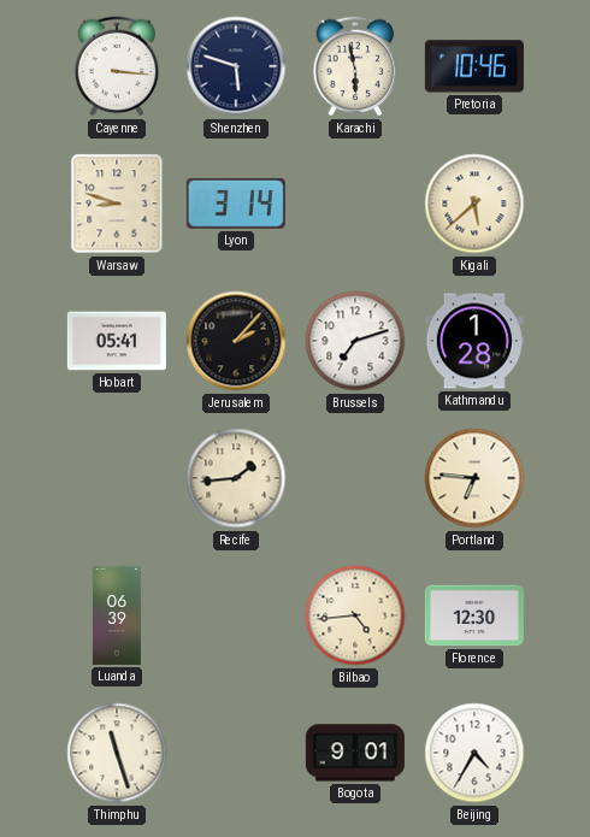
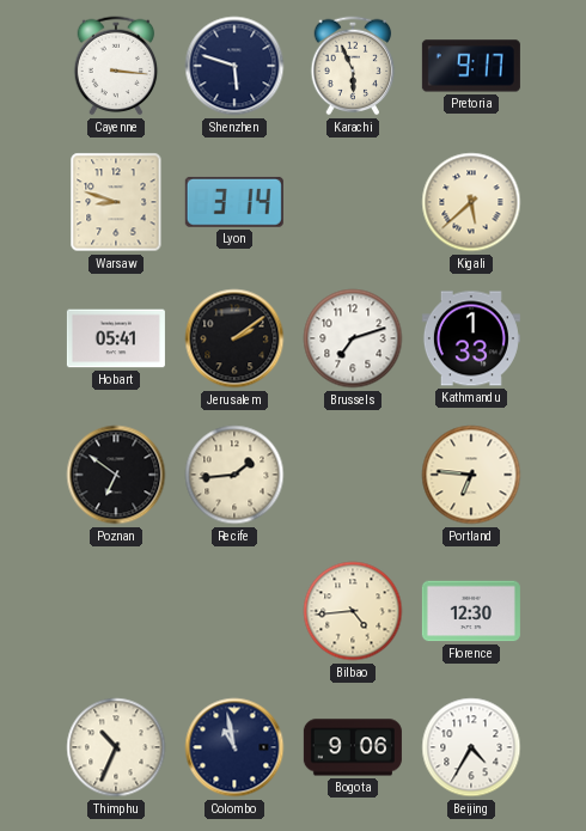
Karachi: 5:58 -> 5:56
Pretoria: 10:46 -> 9:17
Jerusalem: 2:07 -> 2:09
Kathmandu: 1:28 -> 1:33
Poznan: none -> 6:51
Luanda: 06:39 -> none
Thimphu: 11:27 -> 10:34
Colombo: none -> 10:58
Bogota: 9:01 -> 9:06
